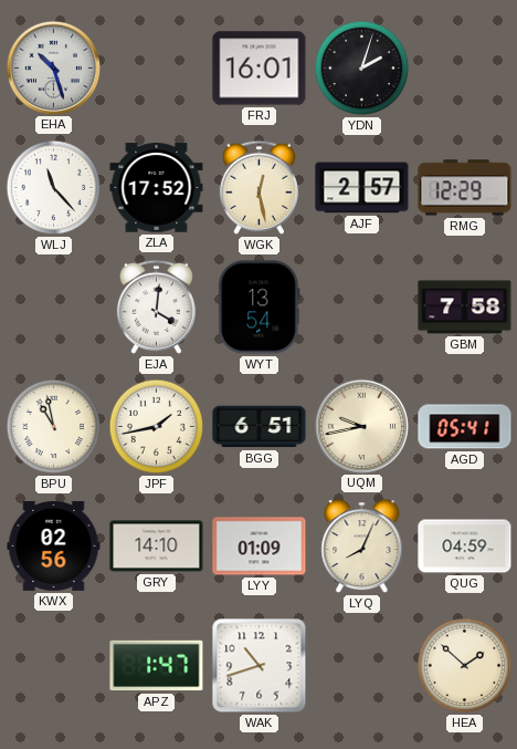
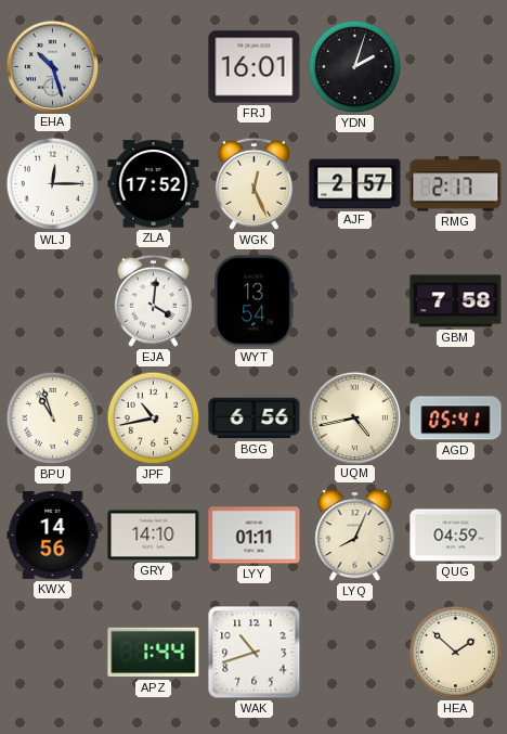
WLJ: 11:23 -> 12:15
WGK: 12:28 -> 12:26
RMG: 12:29 -> 2:17
BPU: 10:58 -> 10:57
JPF: 1:43 -> 10:43
BGG: 6:51 -> 6:56
UQM: 9:43 -> 4:43
KWX: 02:56 -> 14:56
LYY: 01:09 -> 01:11
APZ: 1:47 -> 1:44
